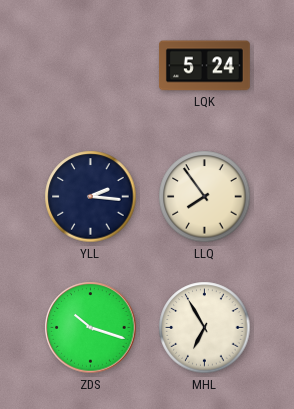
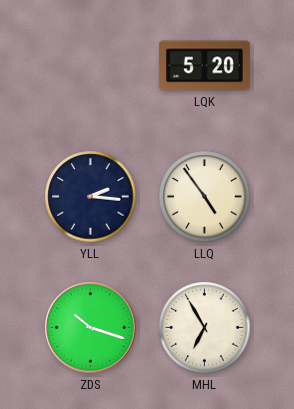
LQK: 5:24 -> 5:20
LLQ: 7:54 -> 4:54
